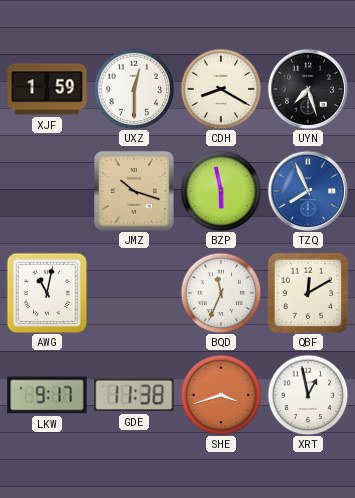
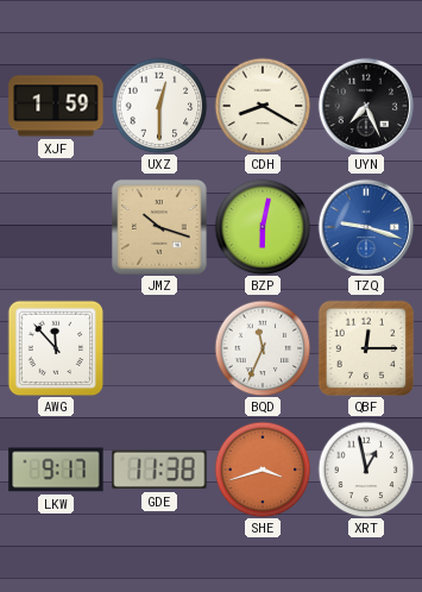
UYN: 7:27 -> 7:26
BZP: 5:58 -> 6:02
TZQ: 7:56 -> 9:18
AWG: 11:02 -> 11:53
QBF: 12:10 -> 12:15
